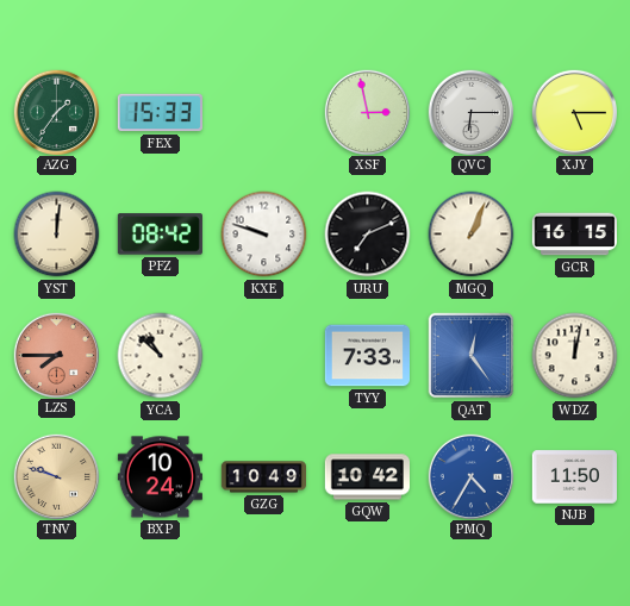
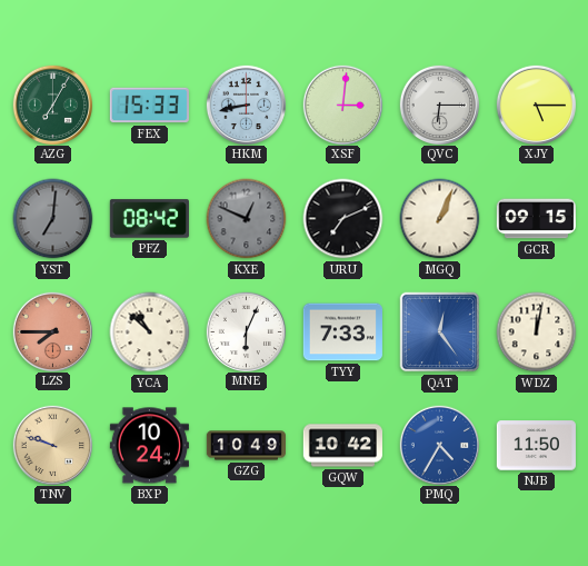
AZG: 1:36 -> 7:05
HKM: none -> 8:43
XSF: 2:58 -> 3:01
YST: 12:01 -> 7:01
YST dial: cream -> grey
KXE: 9:48 -> 12:49
KXE dial: white -> grey
GCR: 16:15 -> 09:15
MNE: none -> 6:04
